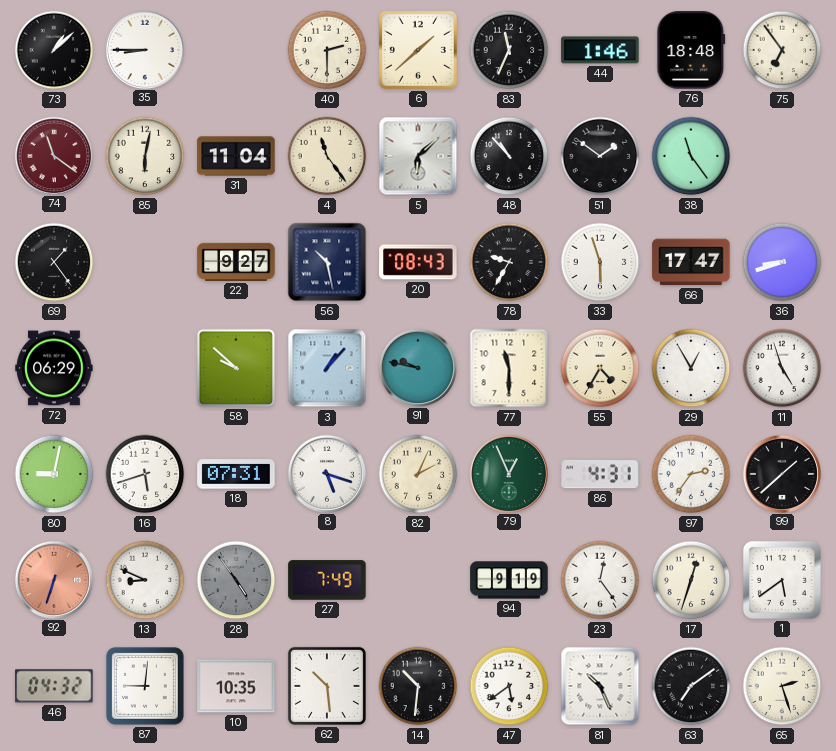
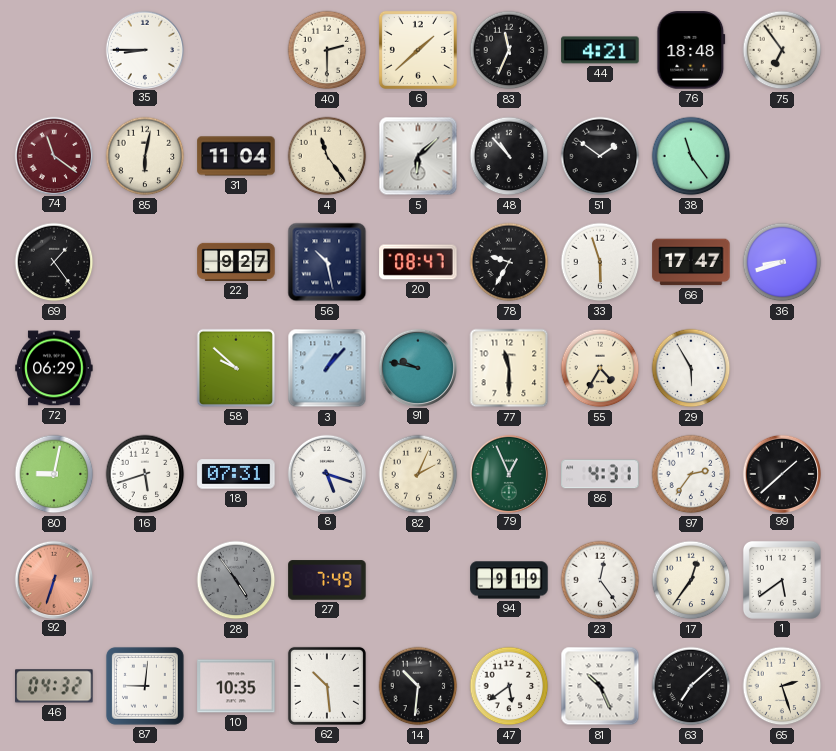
73: 1:08 -> none
44: 1:46 -> 4:21
20: 08:43 -> 08:47
29: 12:55 -> 5:55
11: 4:57 -> none
13: 8:49 -> none
17: 12:33 -> 12:36
63: 7:09 -> 7:08
